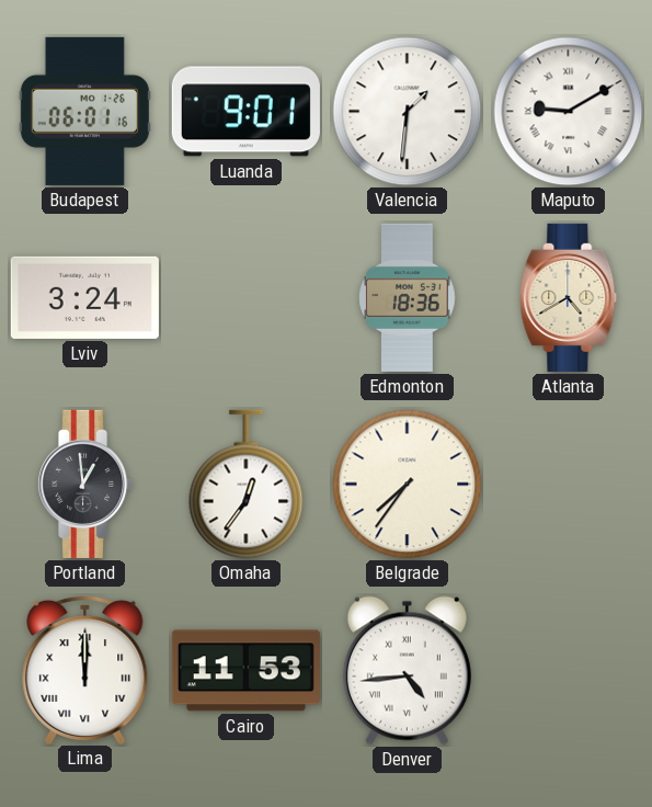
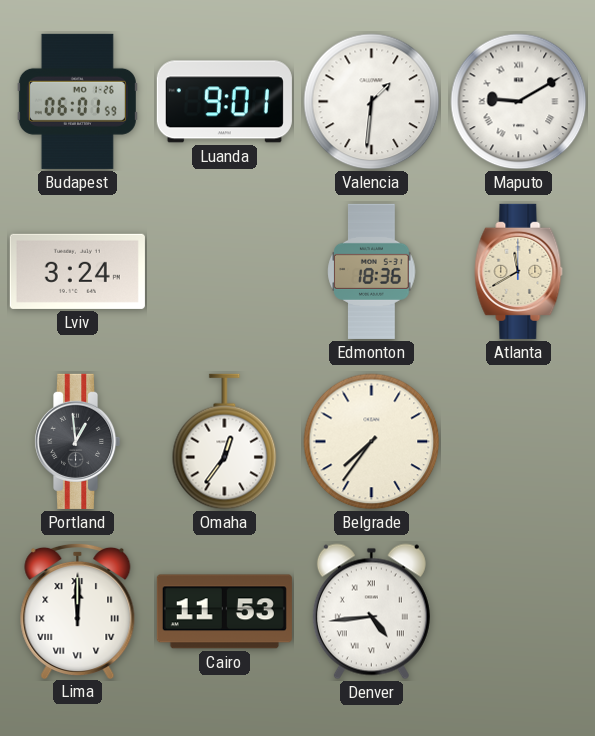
Budapest: 06:01:16 -> 06:01:59
Atlanta: 4:40 -> 11:40
